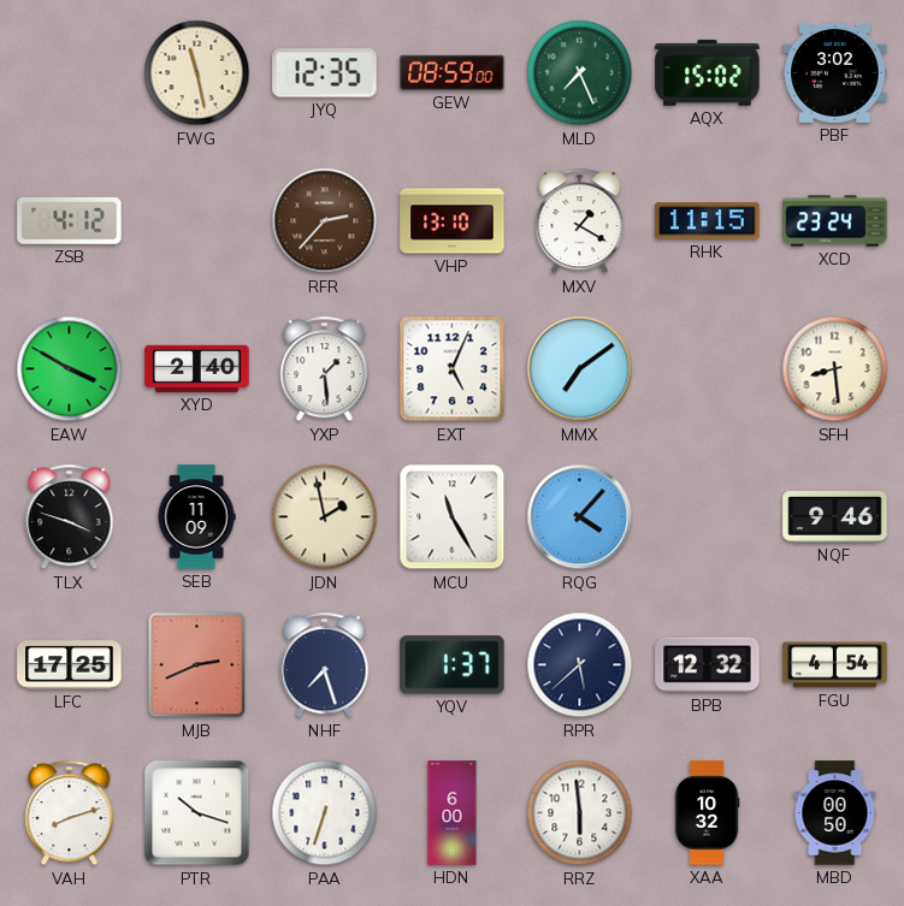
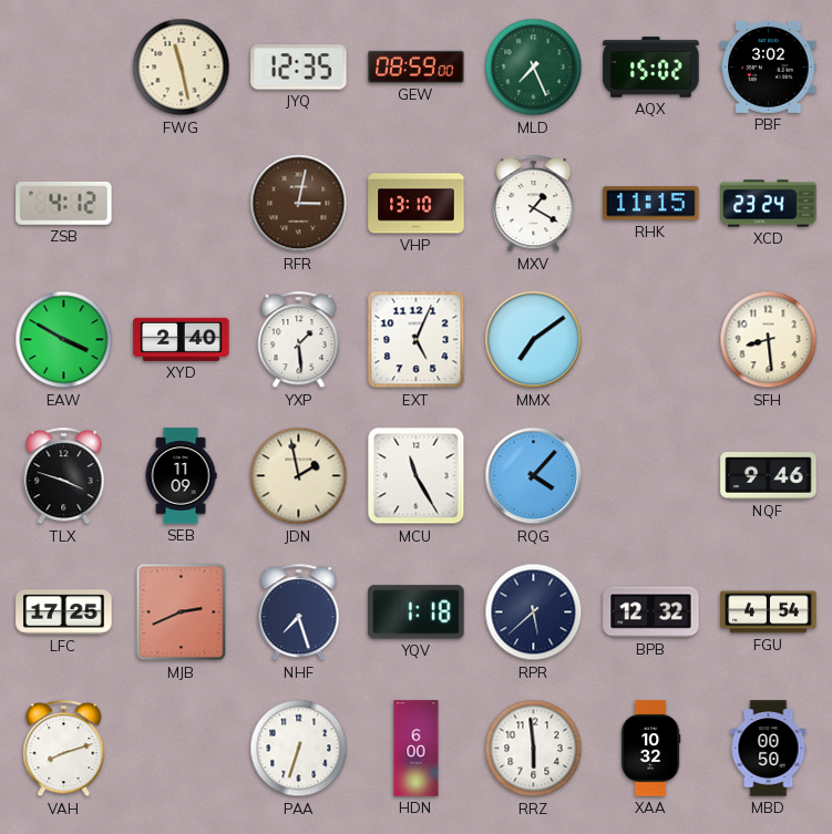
RFR: 2:37 -> 3:02
YQV: 1:37 -> 1:18
PTR: 10:18 -> none
